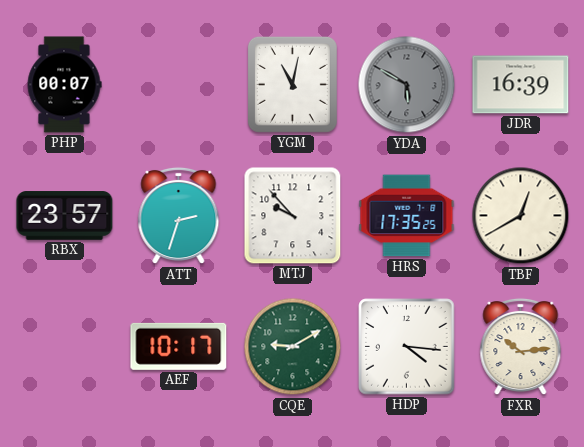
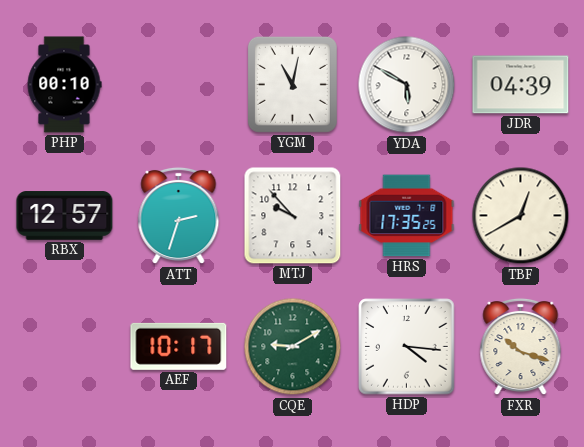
PHP: 00:07 -> 00:10
YDA dial: grey -> white
JDR: 16:39 -> 04:39
RBX: 23:57 -> 12:57
FXR: 10:14 -> 10:18
